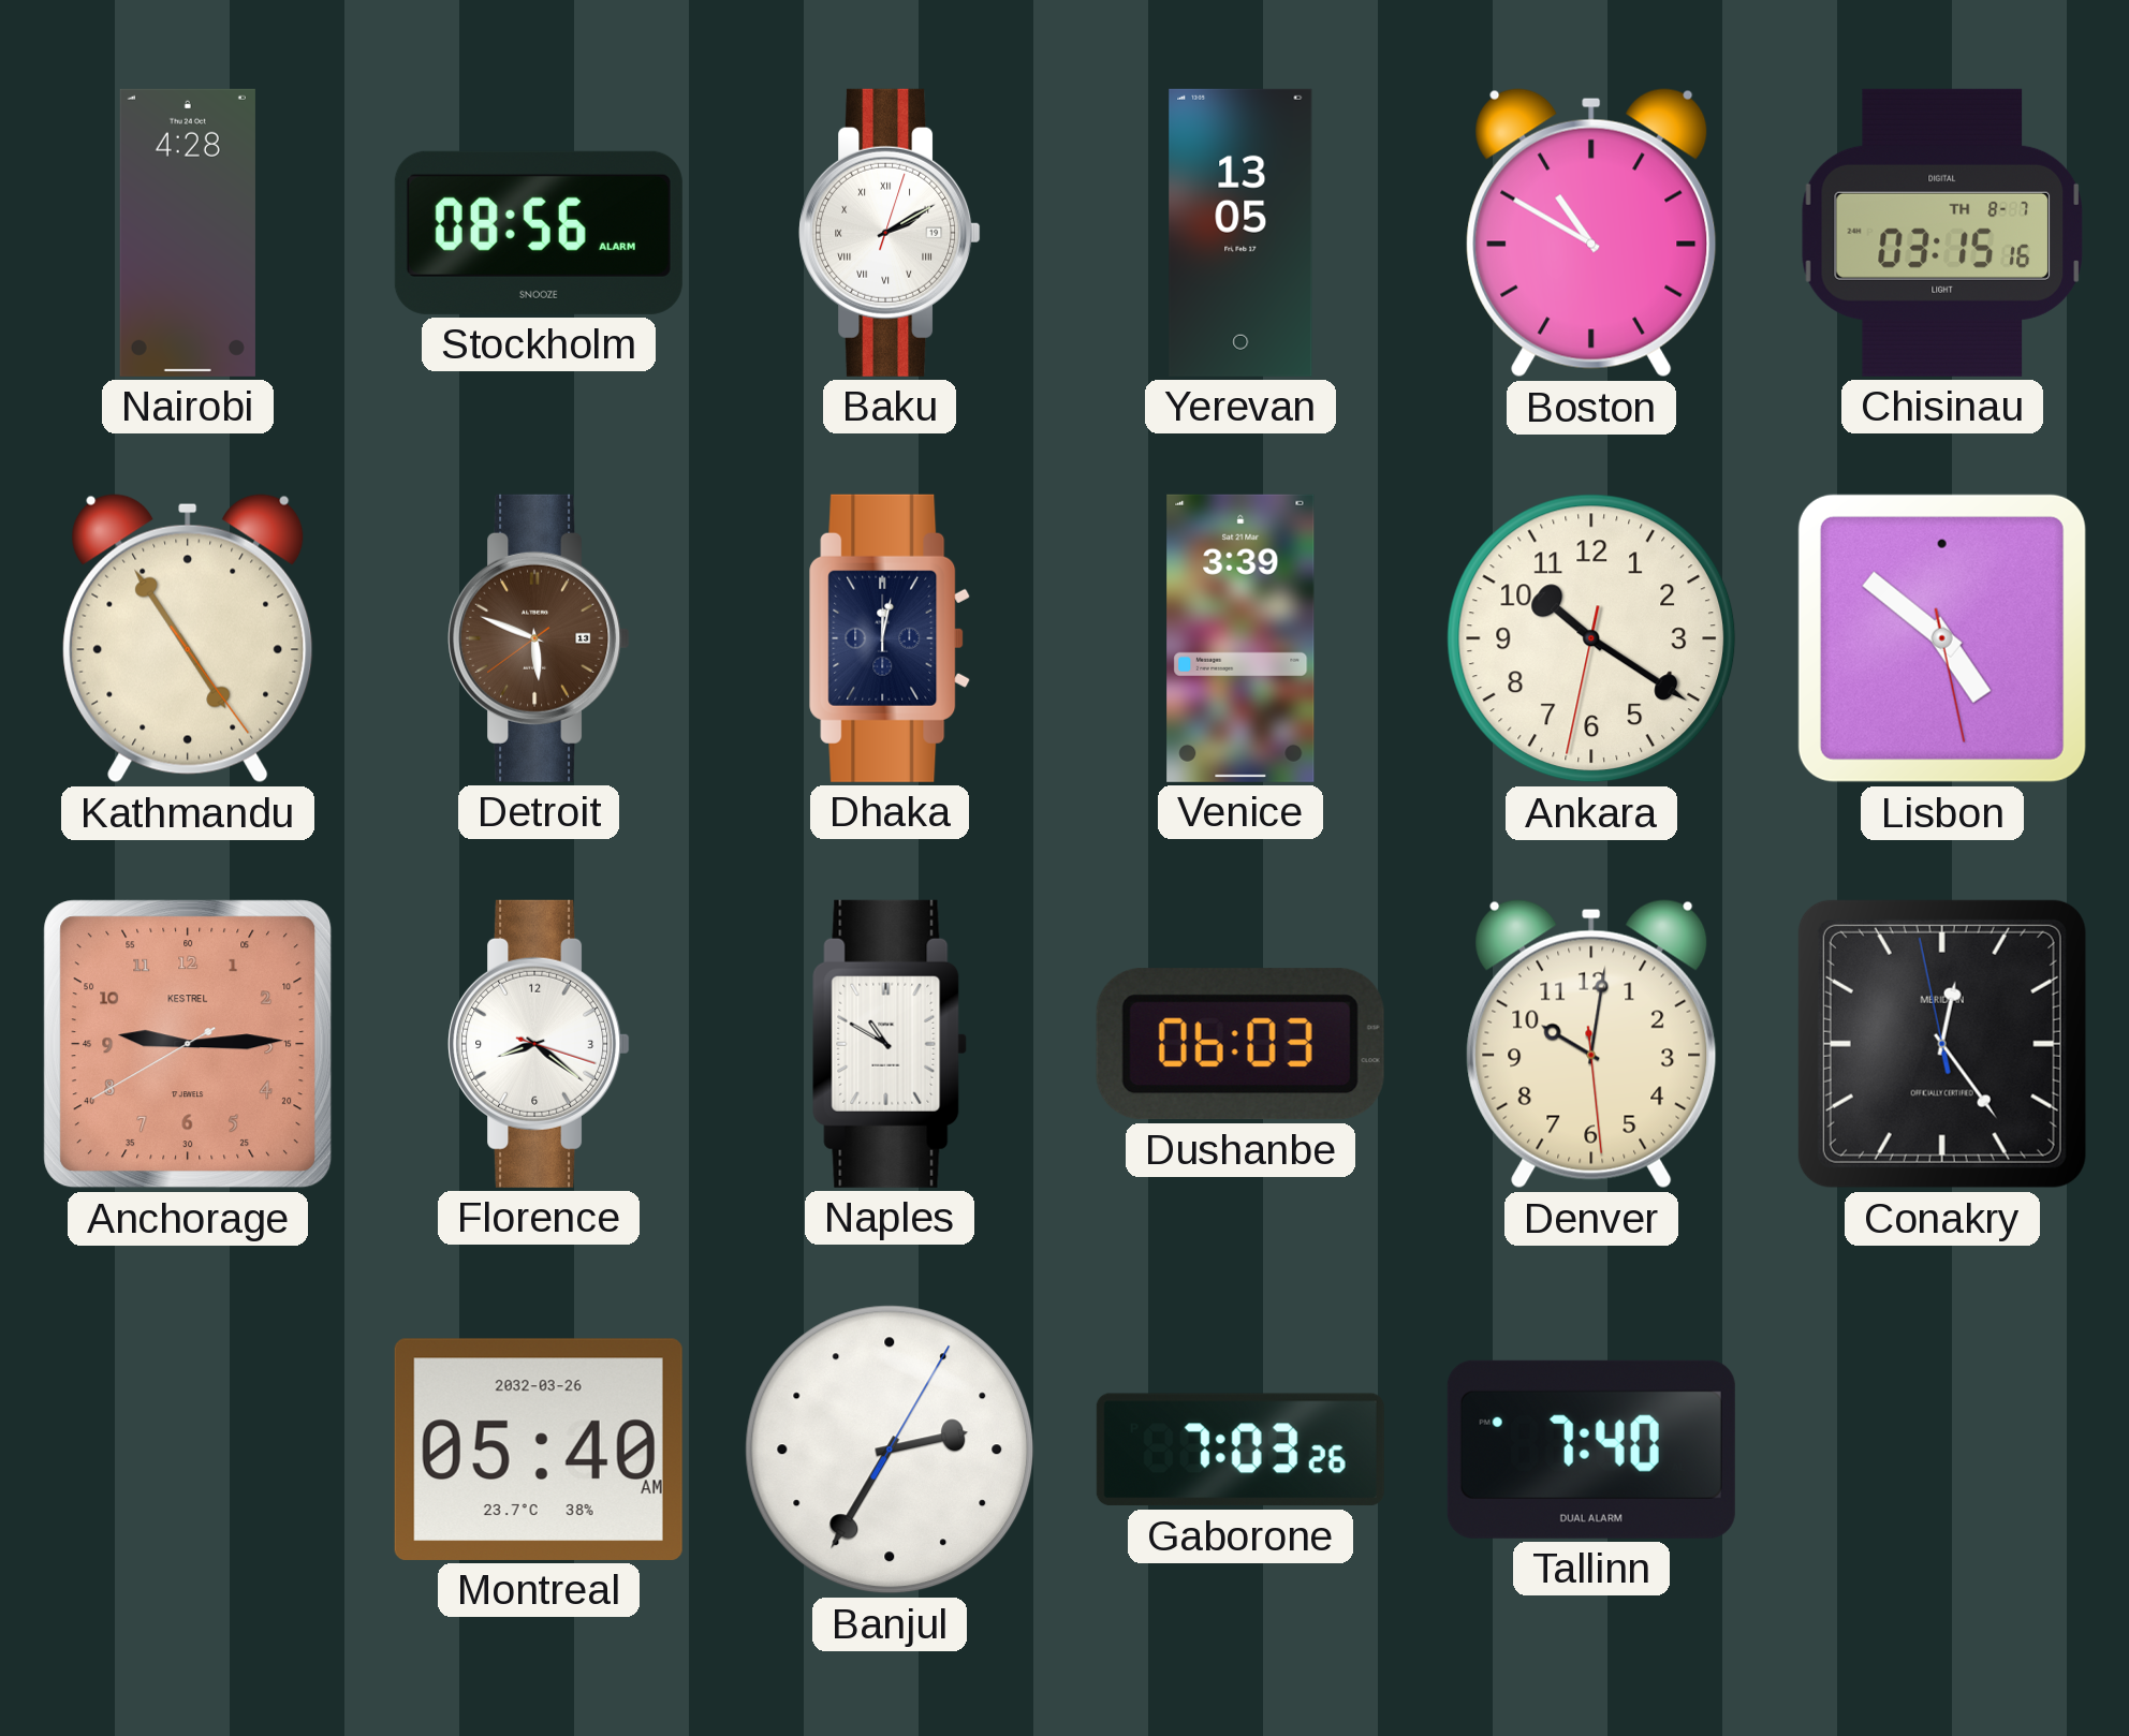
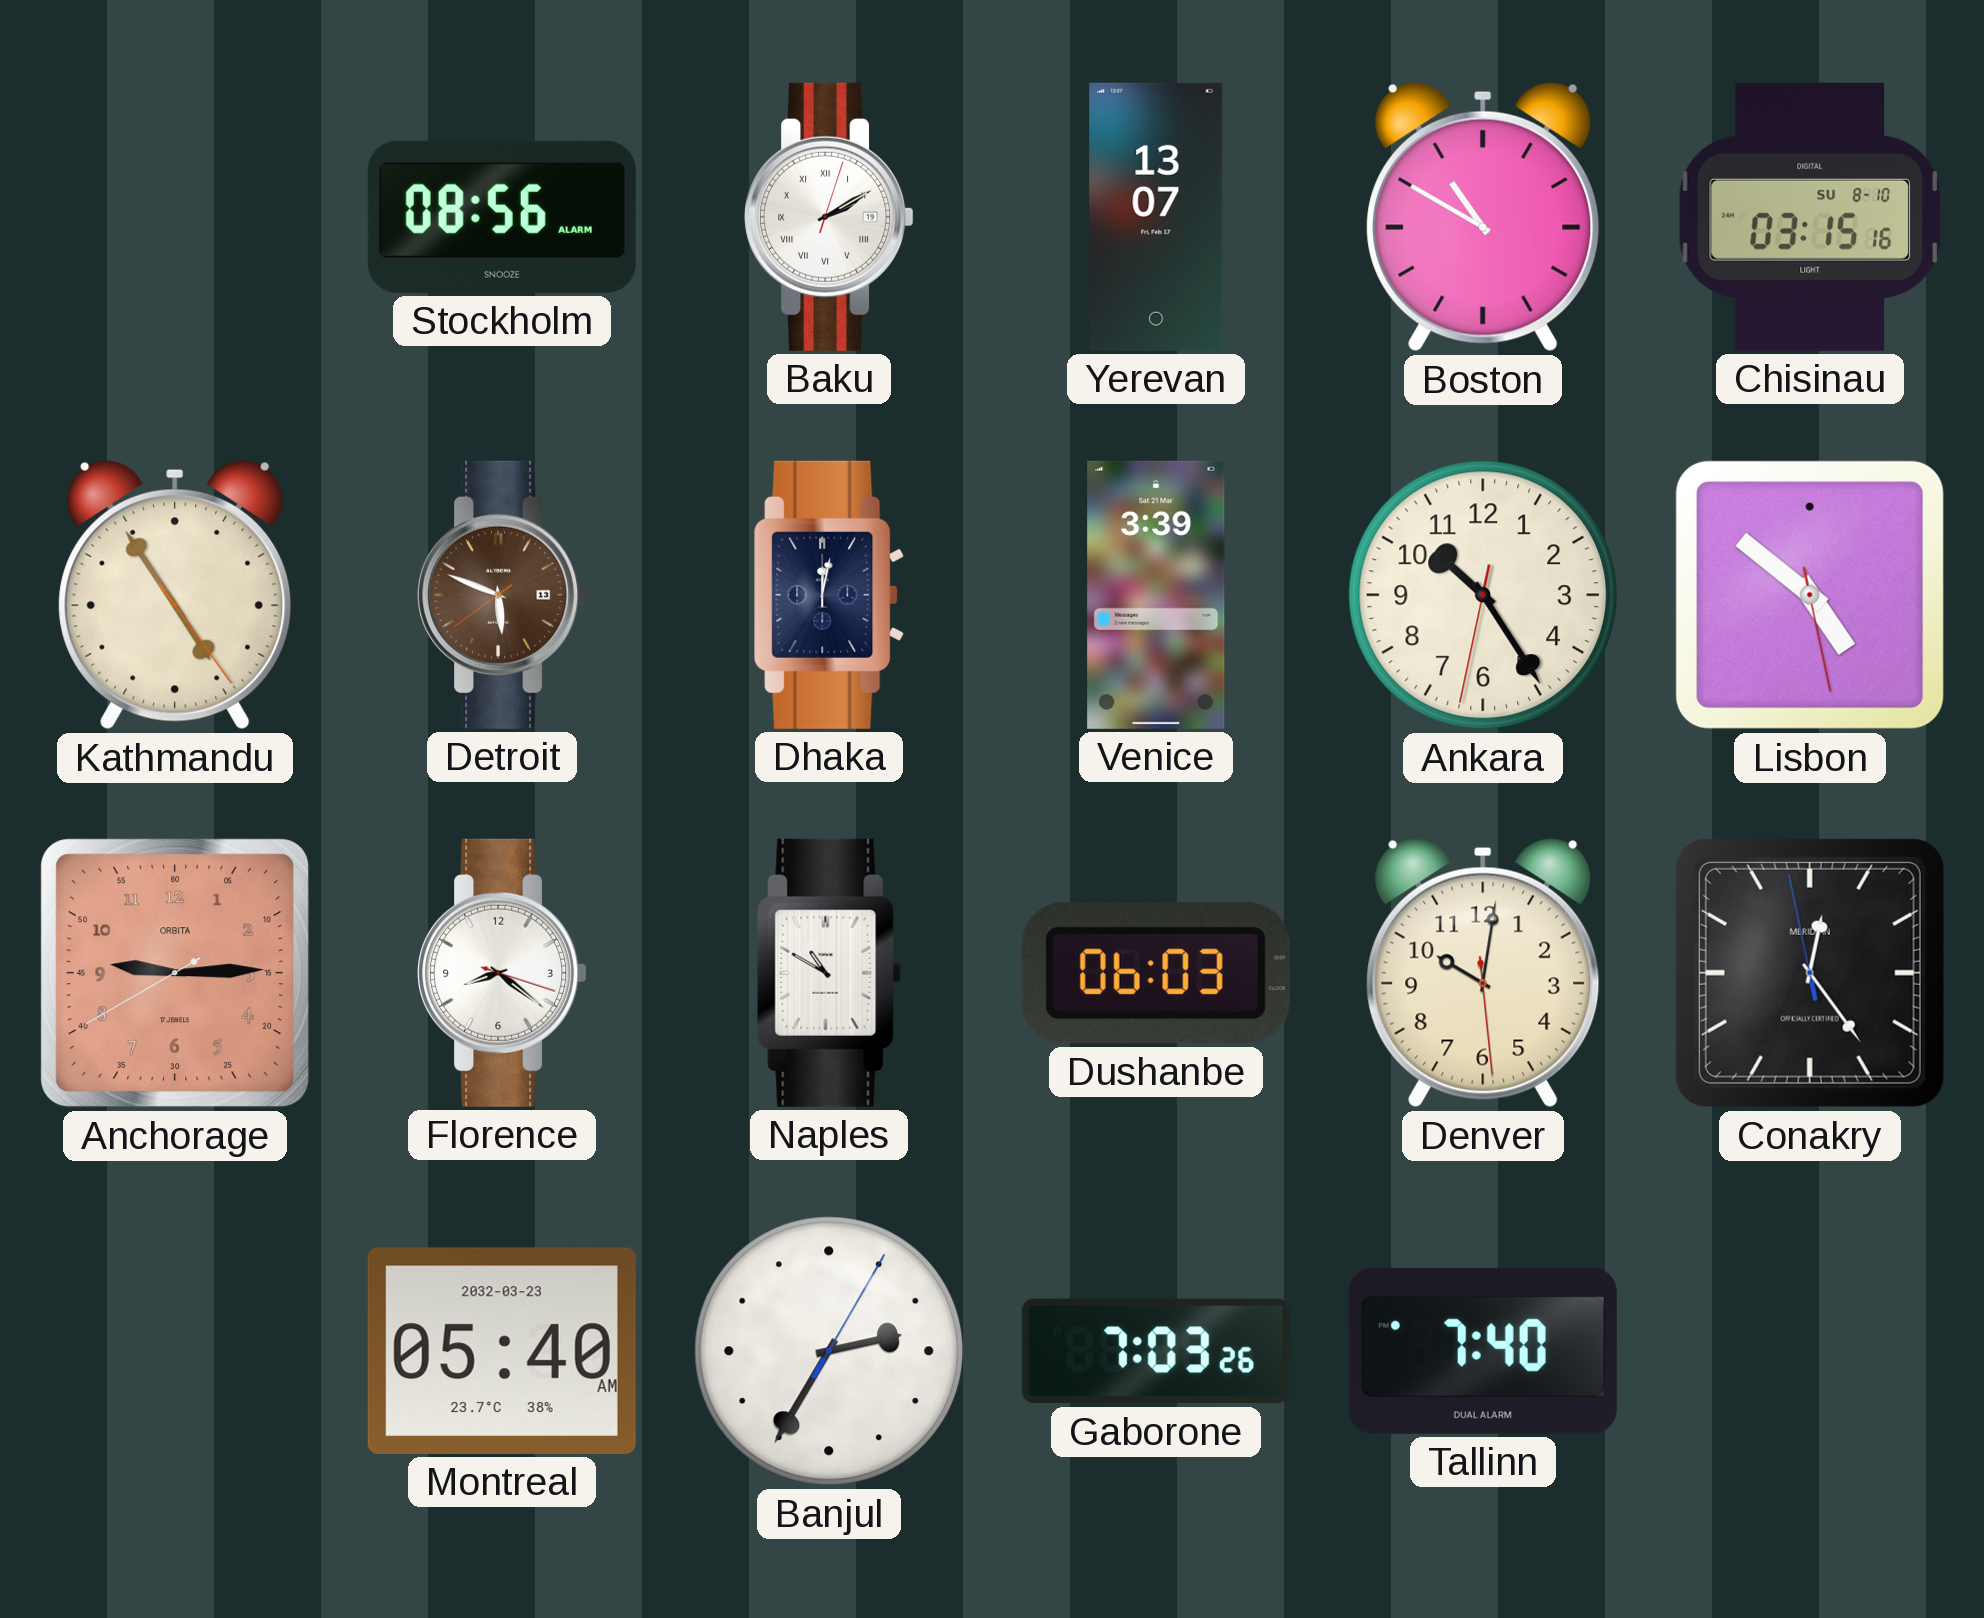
Nairobi: 4:28 -> none
Yerevan: 13:05 -> 13:07
Chisinau date: TH 8-7 -> SU 8-10
Ankara: 10:20 -> 10:24
Anchorage brand: KESTREL -> ORBITA
Montreal date: 2032-03-26 -> 2032-03-23
